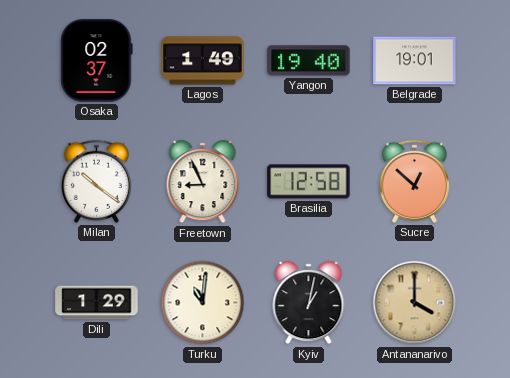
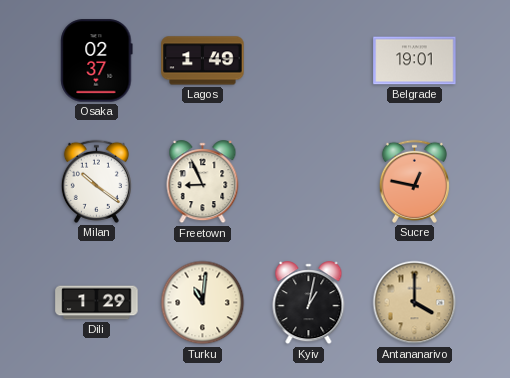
Yangon: 19:40 -> none
Brasilia: 12:58 -> none
Sucre: 12:52 -> 12:47
